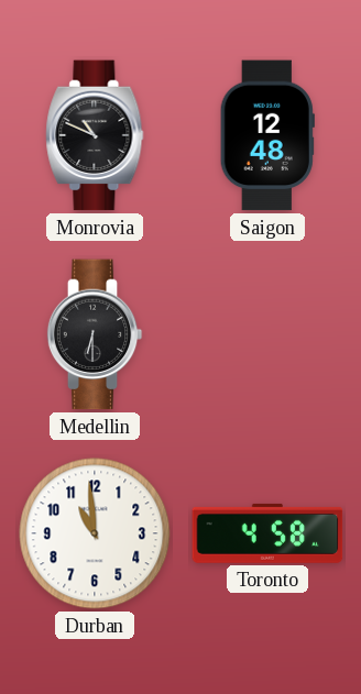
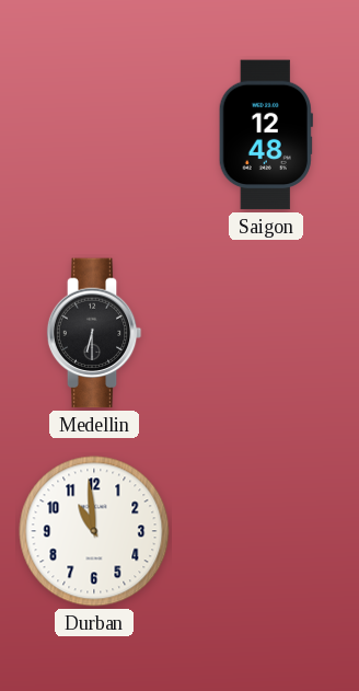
Monrovia: 10:49 -> none
Toronto: 4:58 -> none
